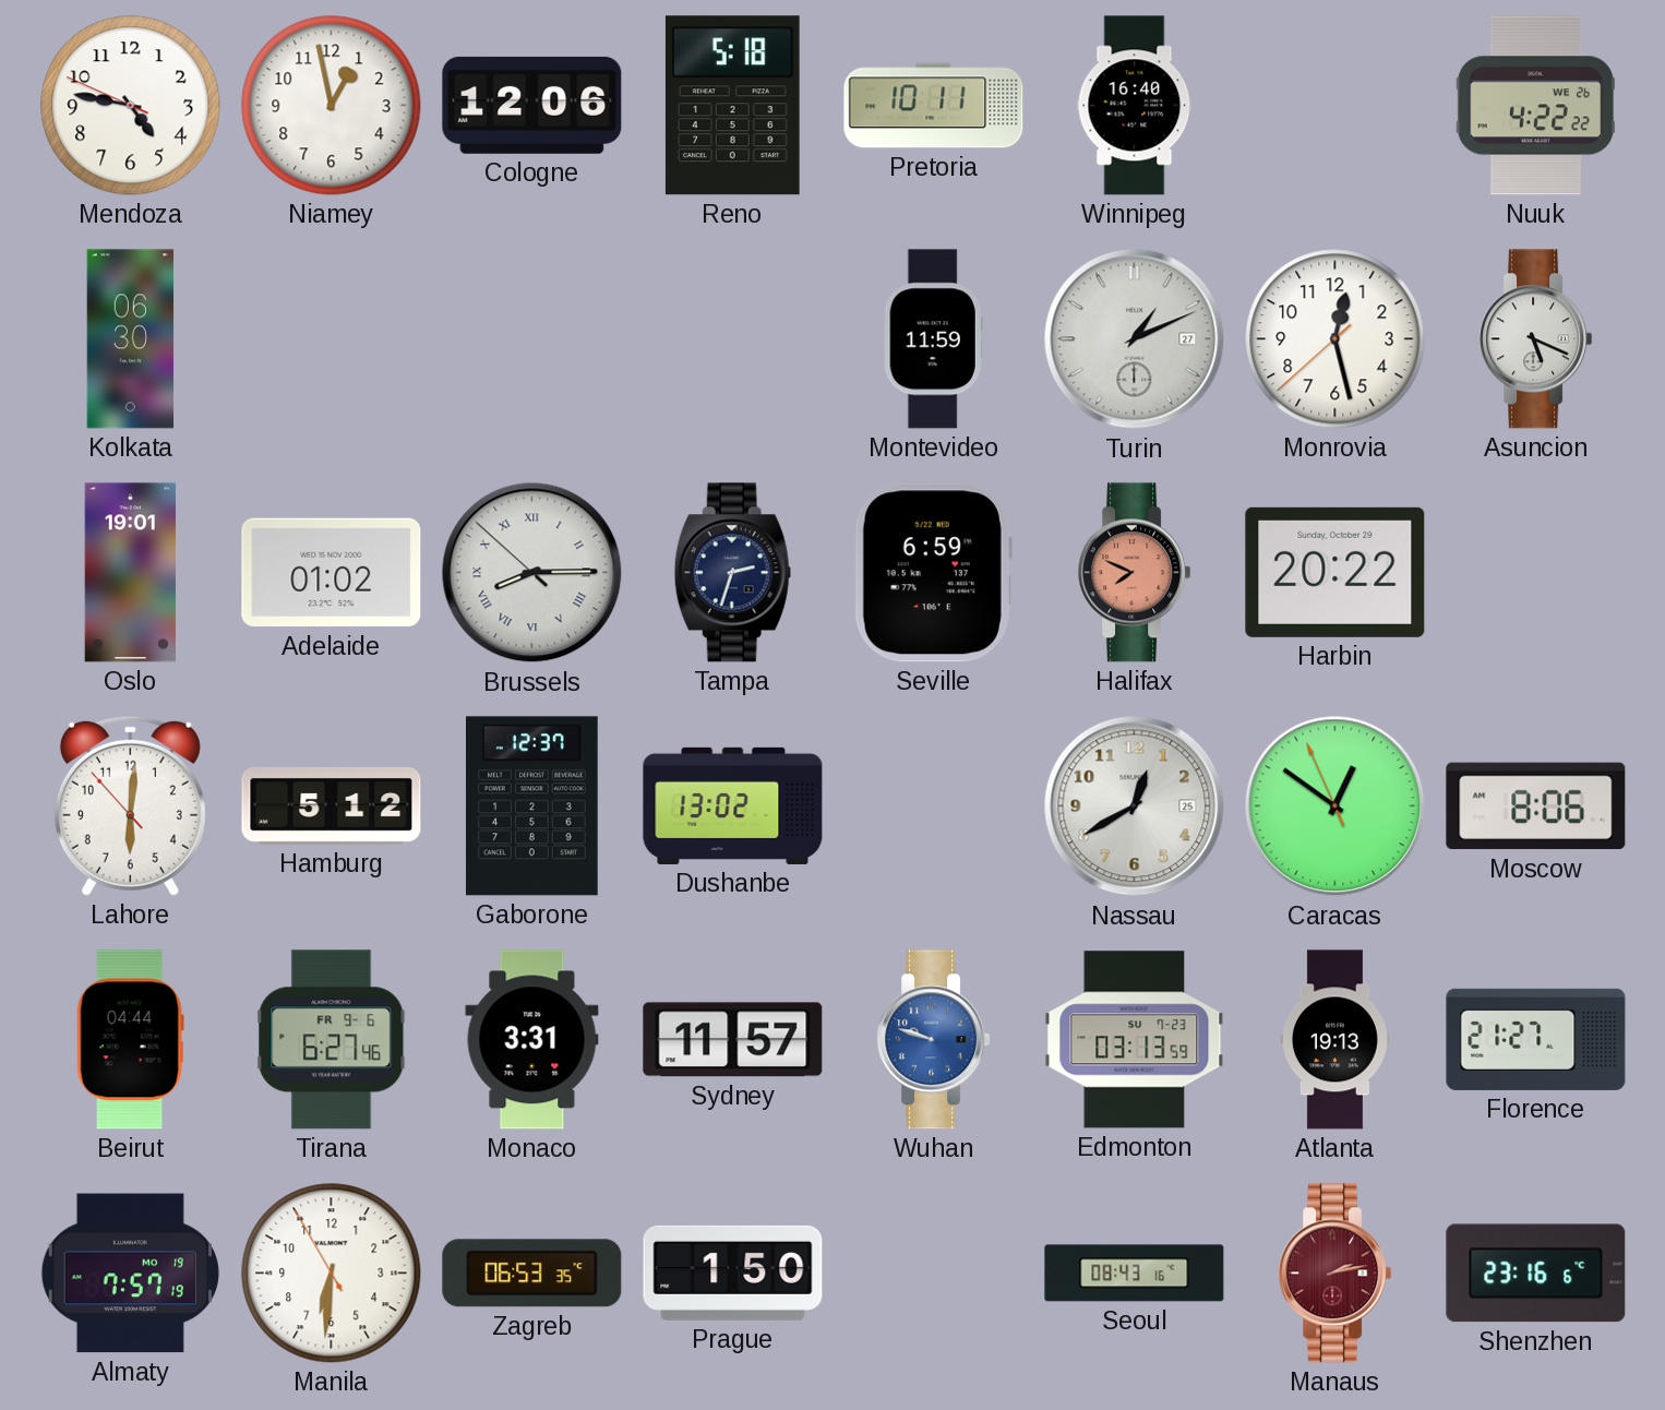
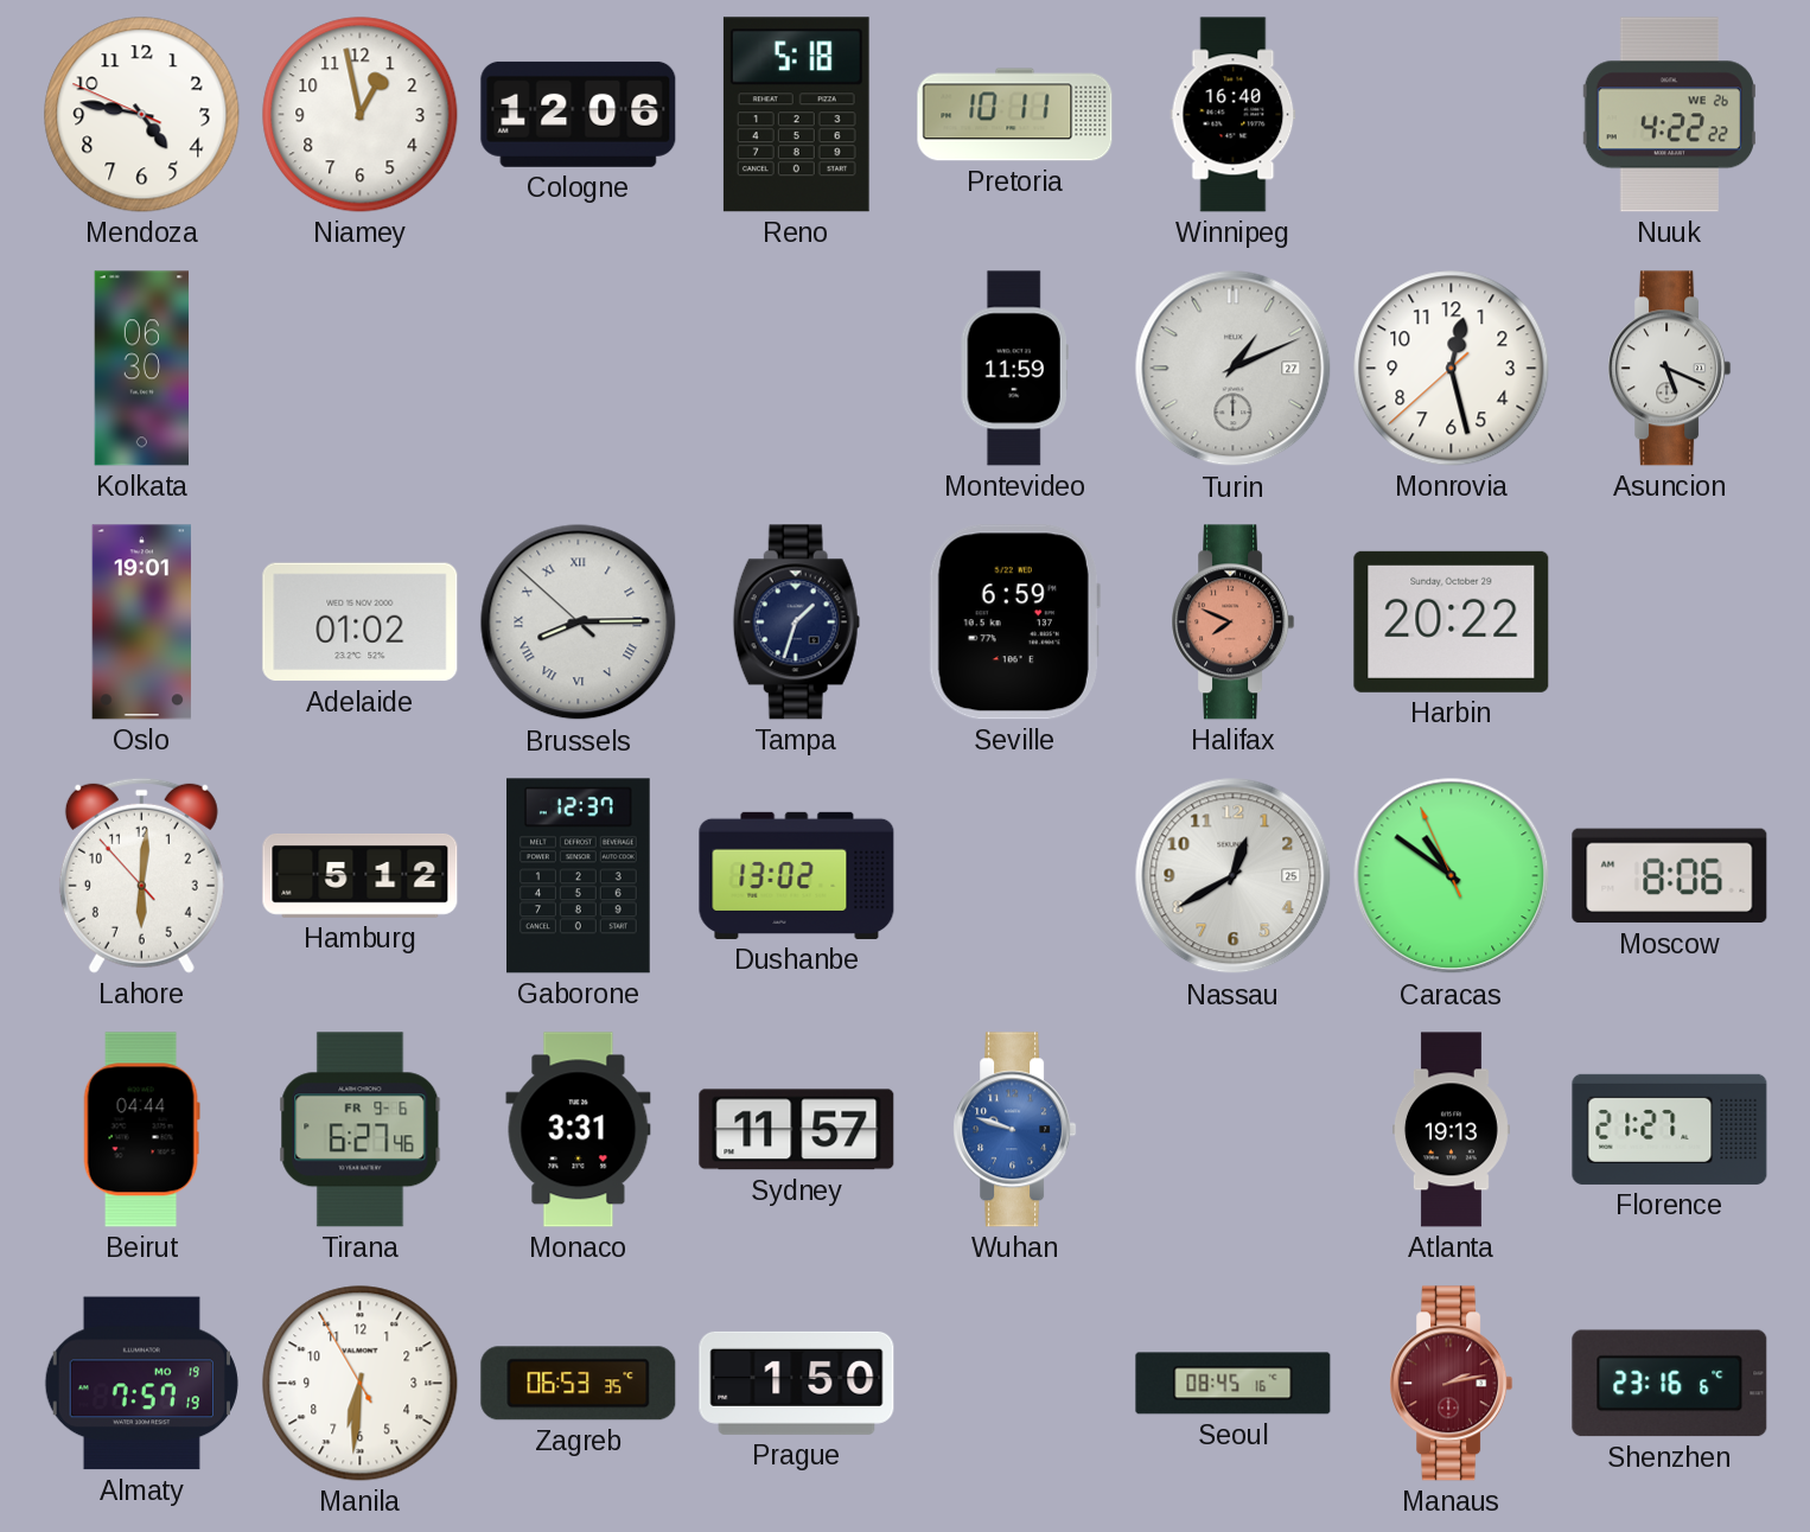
Tampa: 2:33 -> 1:33
Caracas: 12:50 -> 10:50
Edmonton: 03:13 -> none
Seoul: 08:43 -> 08:45
